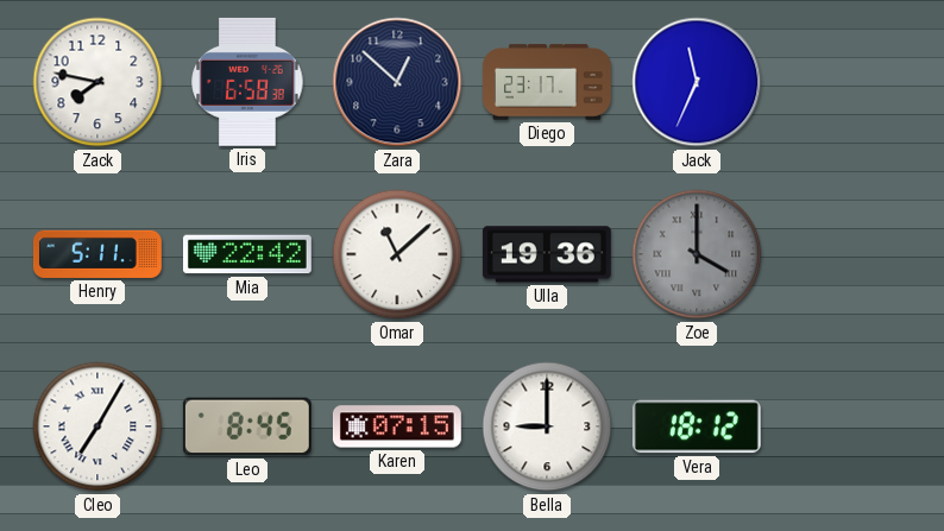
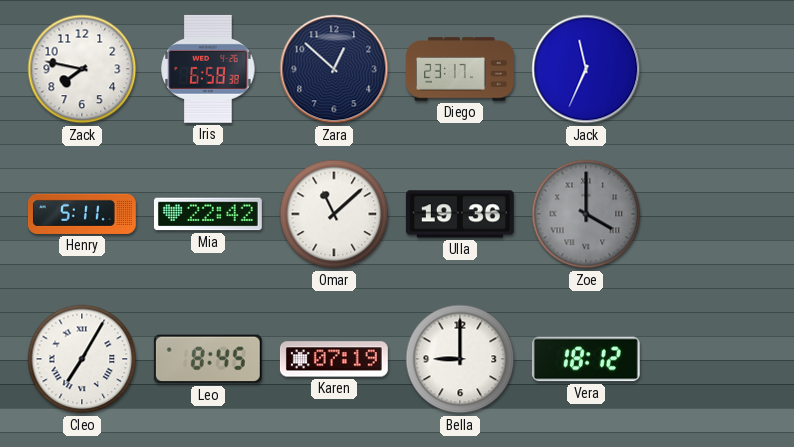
Karen: 07:15 -> 07:19
